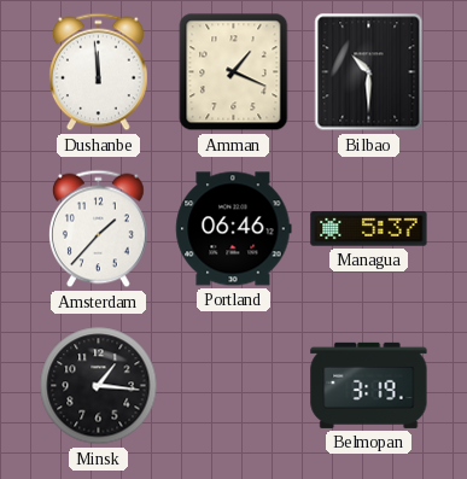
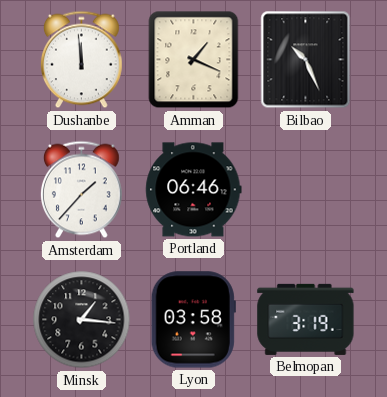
Bilbao: 10:30 -> 10:26
Managua: 5:37 -> none
Lyon: none -> 03:58
